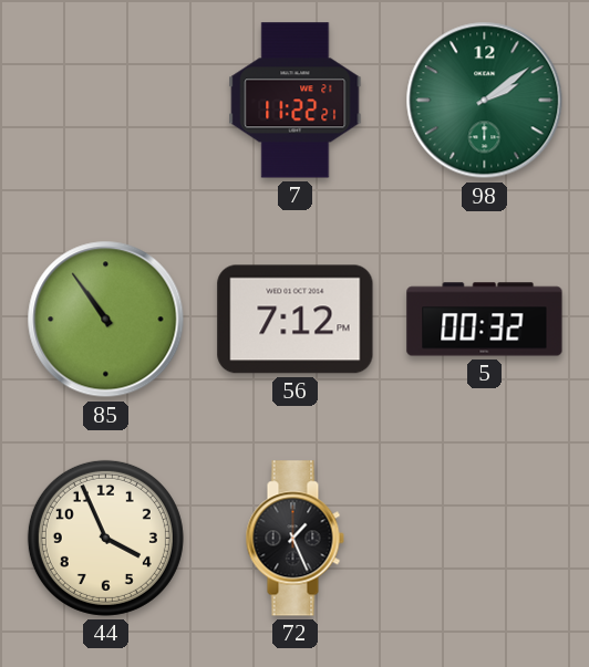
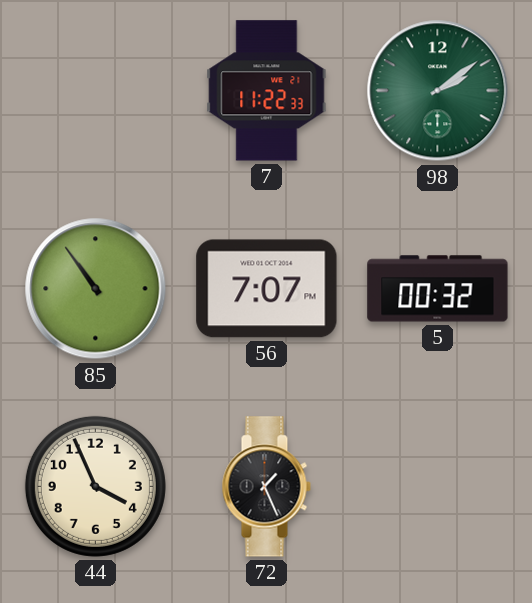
7: 11:22:21 -> 11:22:33
56: 7:12 -> 7:07
